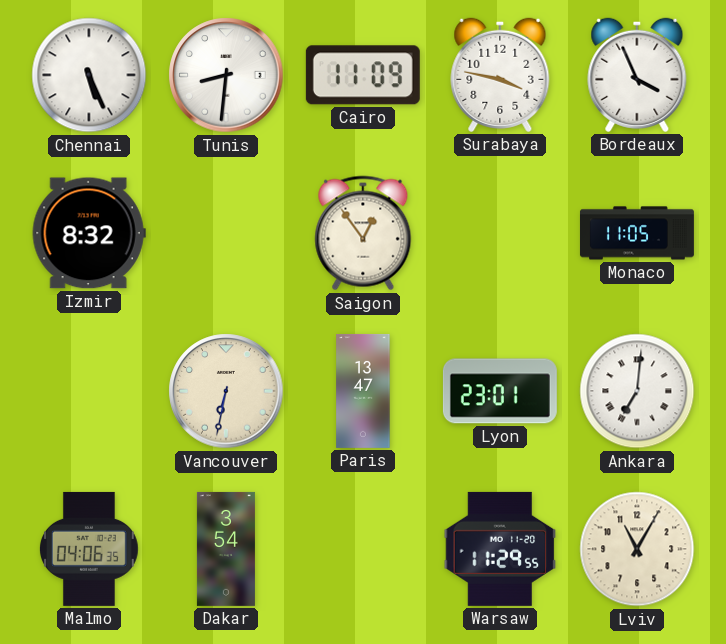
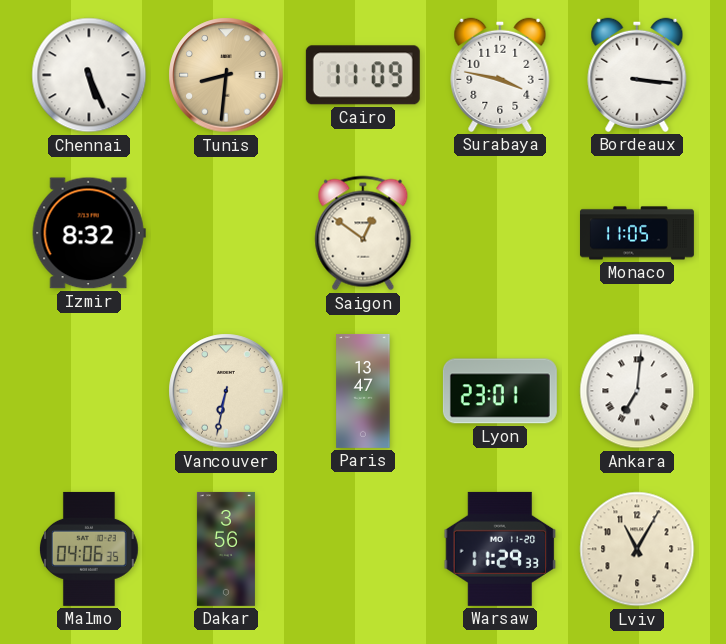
Tunis dial: white -> champagne
Bordeaux: 3:56 -> 3:16
Saigon: 12:54 -> 12:51
Dakar: 3:54 -> 3:56
Warsaw: 11:29:55 -> 11:29:33
